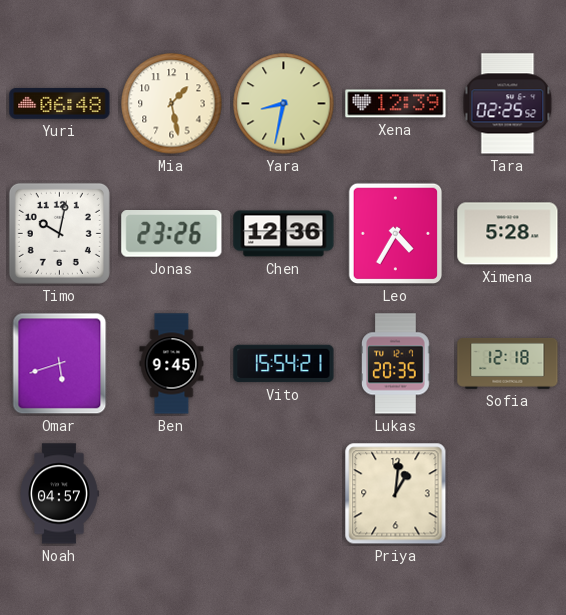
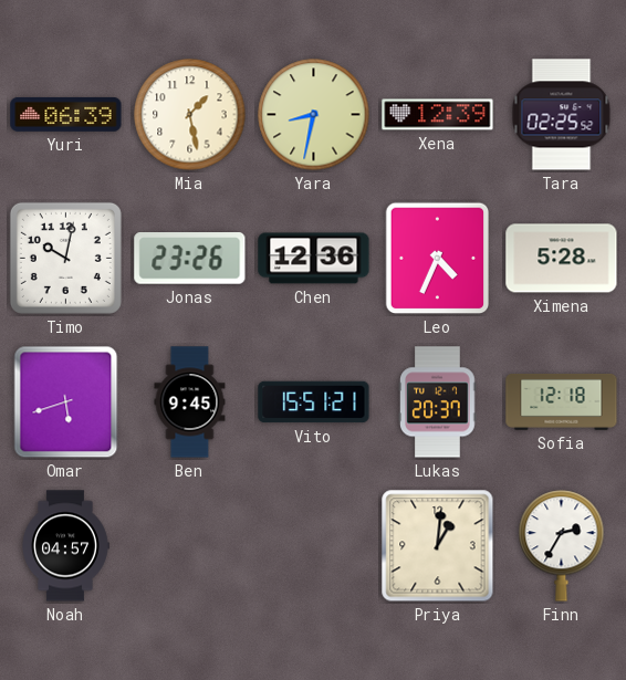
Yuri: 06:48 -> 06:39
Leo: 4:35 -> 4:34
Vito: 15:54 -> 15:51
Lukas: 20:35 -> 20:37
Finn: none -> 2:35
